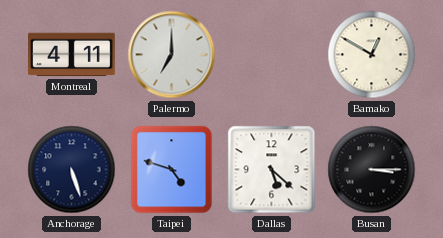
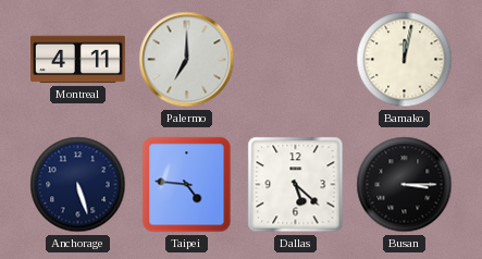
Bamako: 12:50 -> 12:02
Taipei: 4:48 -> 4:46
